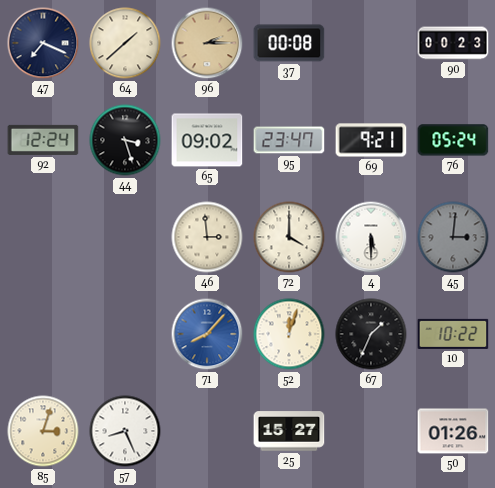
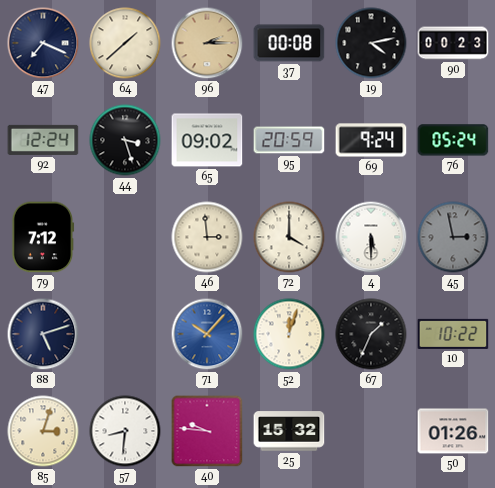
19: none -> 4:13
95: 23:47 -> 20:59
69: 9:21 -> 9:24
79: none -> 7:12
45: 3:01 -> 2:58
88: none -> 5:12
71: 8:07 -> 10:07
57: 8:26 -> 8:31
40: none -> 9:46
25: 15:27 -> 15:32
